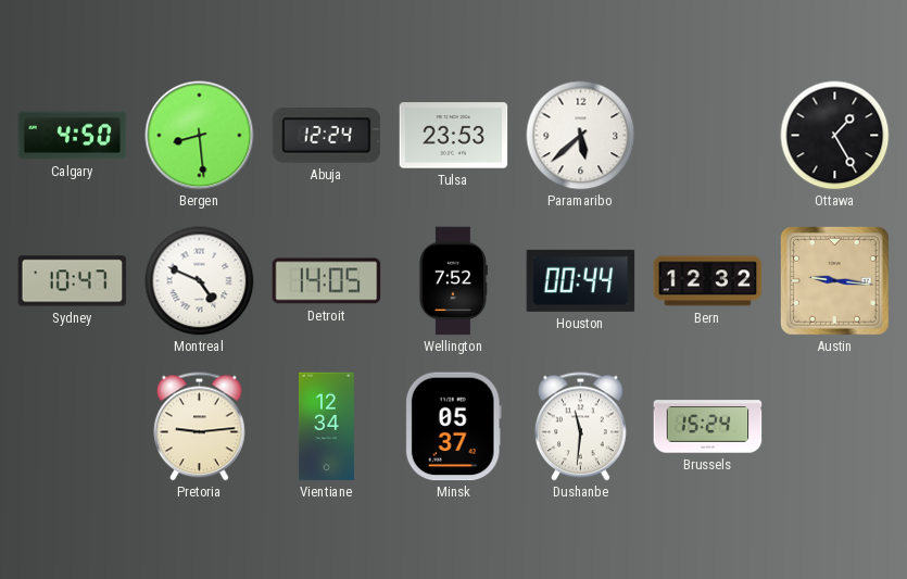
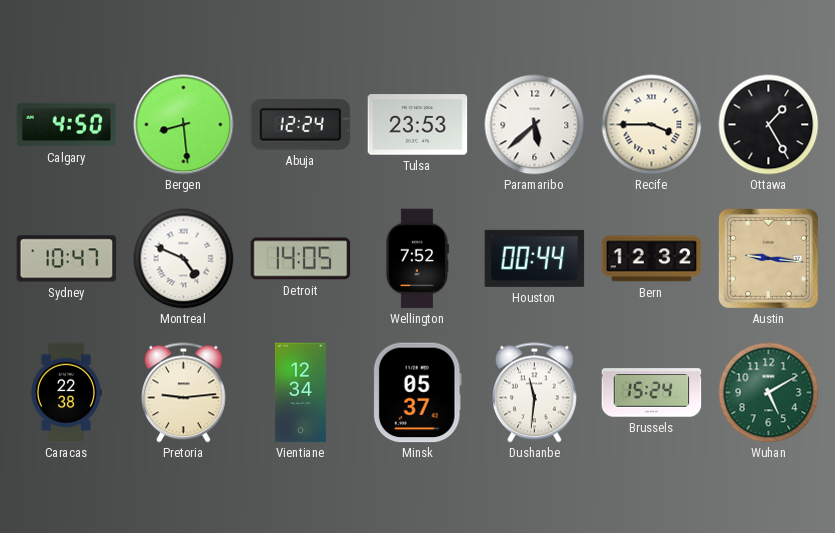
Recife: none -> 3:45
Caracas: none -> 22:38
Wuhan: none -> 5:10
